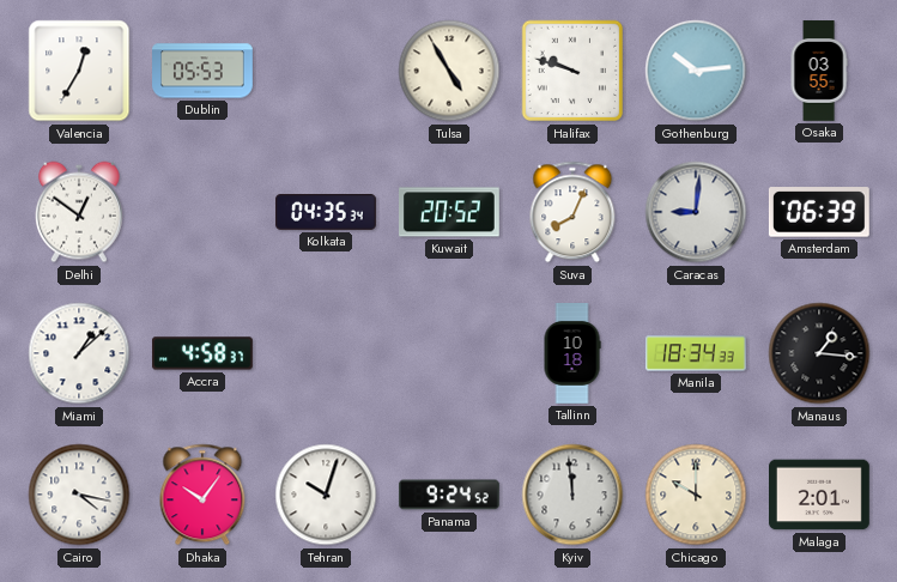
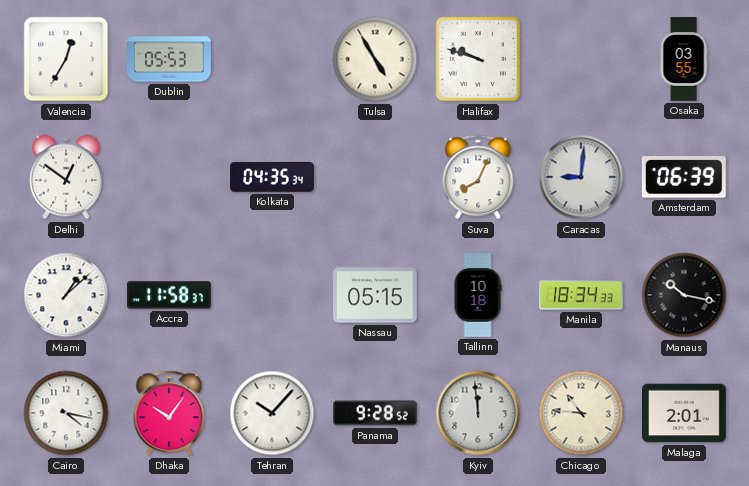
Gothenburg: 10:14 -> none
Kuwait: 20:52 -> none
Accra: 4:58 -> 11:58
Nassau: none -> 05:15
Manaus: 1:16 -> 10:17
Tehran: 10:03 -> 10:07
Panama: 9:24 -> 9:28
Chicago: 10:00 -> 10:46
